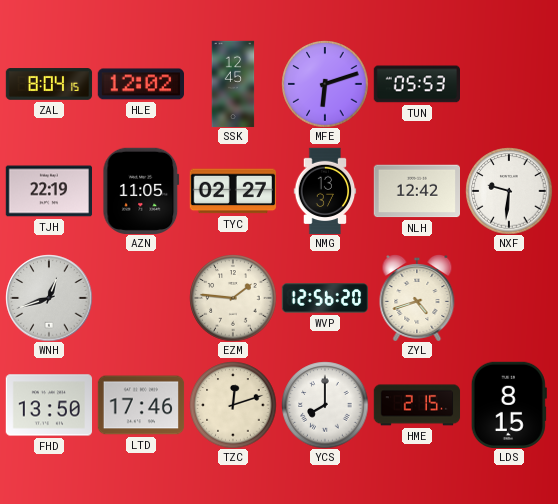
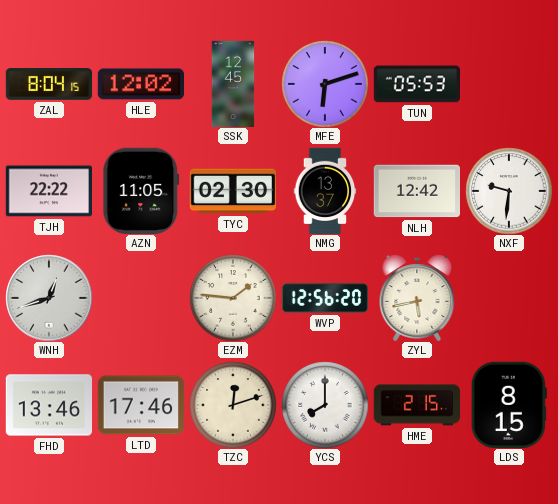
TJH: 22:19 -> 22:22
TYC: 02:27 -> 02:30
ZYL: 4:42 -> 5:43
FHD: 13:50 -> 13:46
